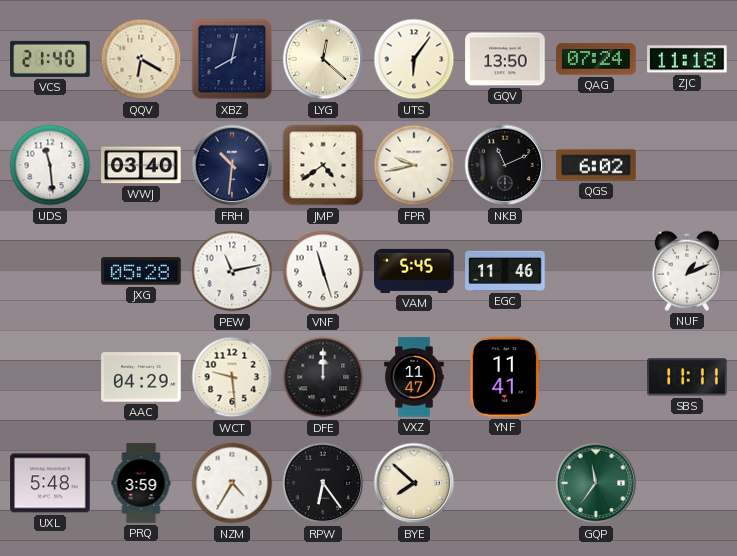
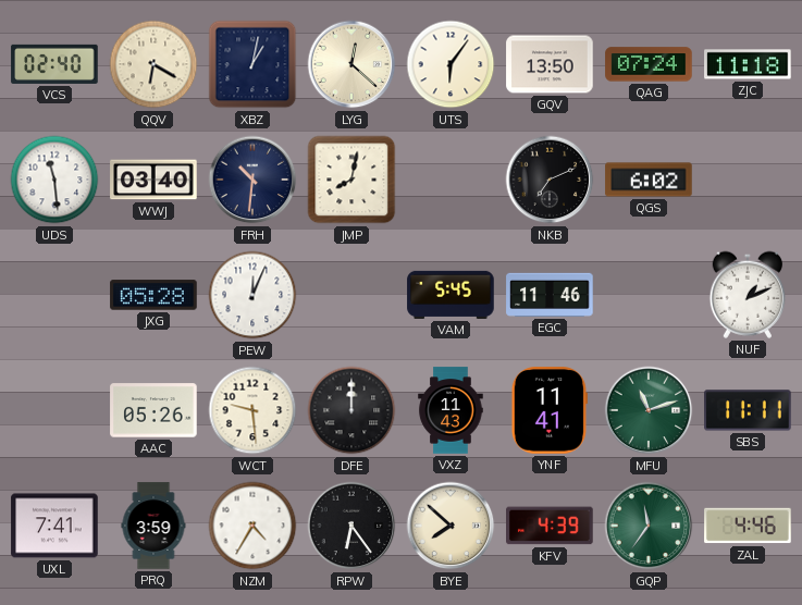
VCS: 21:40 -> 02:40
XBZ: 8:02 -> 1:02
JMP: 4:39 -> 8:02
FPR: 9:43 -> none
NKB: 11:11 -> 7:11
PEW: 11:13 -> 12:04
VNF: 11:27 -> none
AAC: 04:29 -> 05:26
VXZ: 11:47 -> 11:43
MFU: none -> 11:12
UXL: 5:48 -> 7:41
KFV: none -> 4:39
ZAL: none -> 4:46
